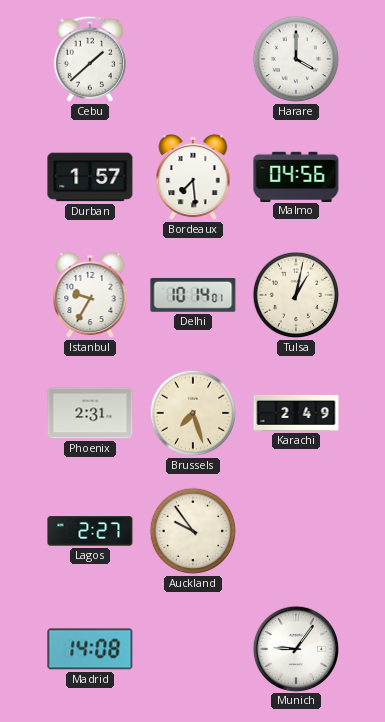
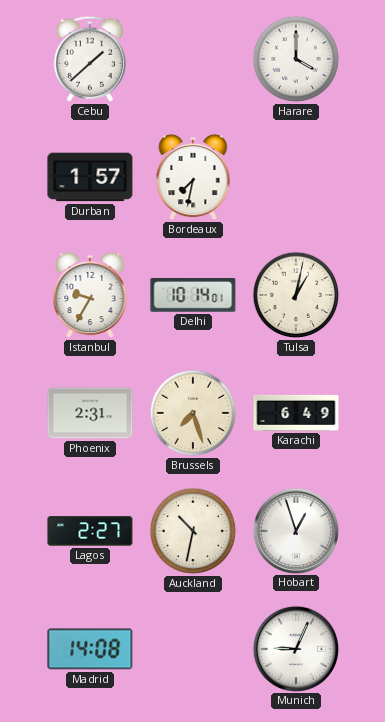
Bordeaux: 7:29 -> 7:32
Malmo: 04:56 -> none
Karachi: 2:49 -> 6:49
Auckland: 9:54 -> 10:32
Hobart: none -> 12:57
Munich: 9:06 -> 9:04
